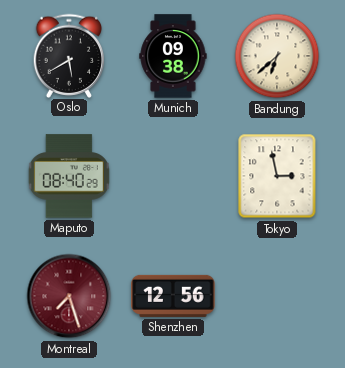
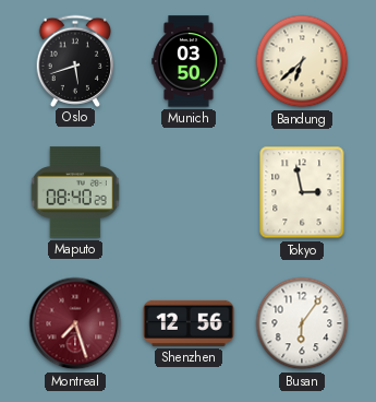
Oslo: 5:40 -> 5:42
Munich: 09:38 -> 03:50
Busan: none -> 6:06
